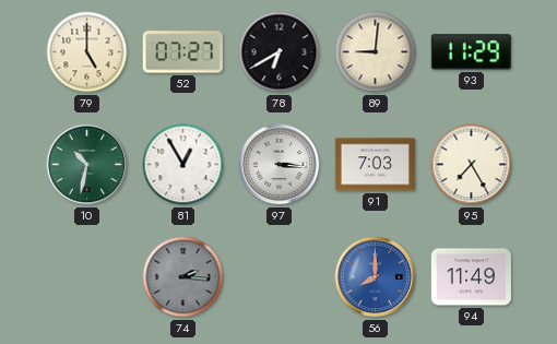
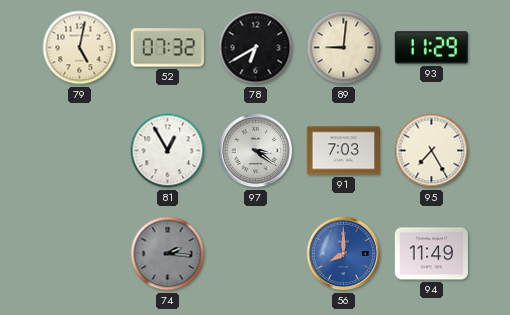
79: 5:00 -> 5:02
52: 07:27 -> 07:32
10: 10:32 -> none
97: 3:16 -> 3:21
